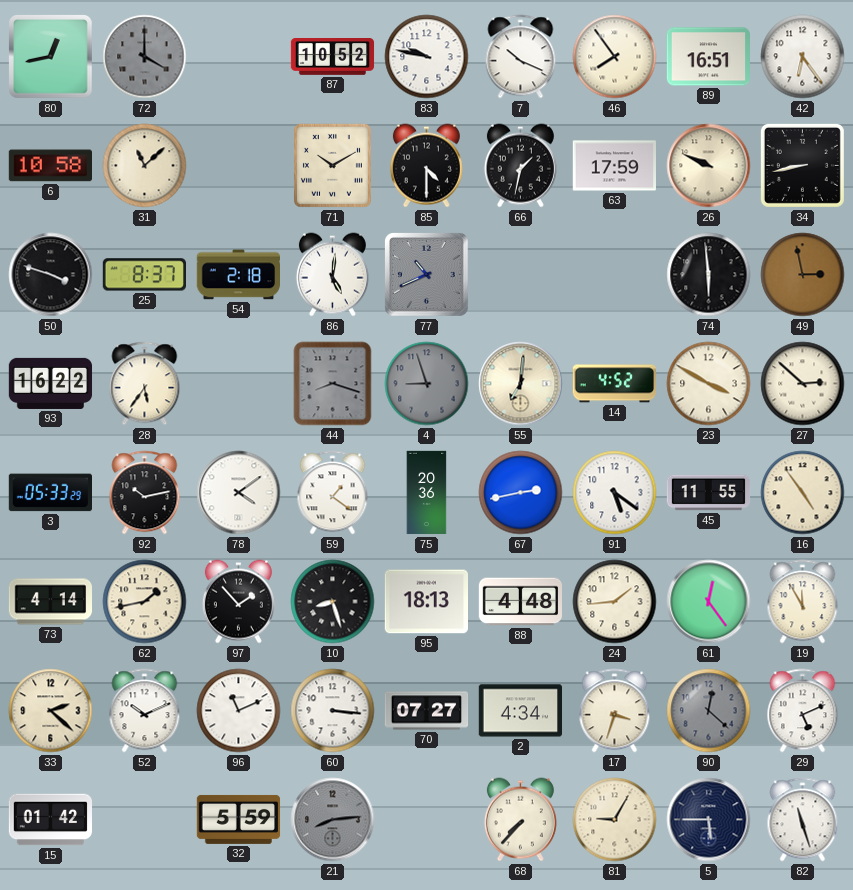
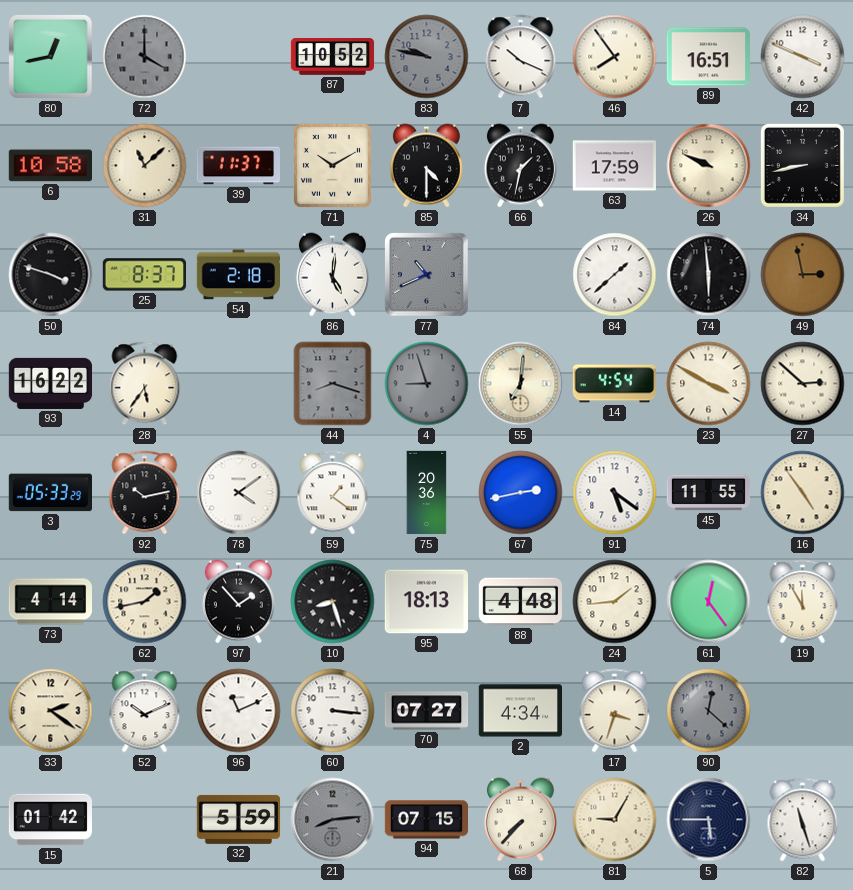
83 dial: white -> grey
42: 6:24 -> 3:49
39: none -> 11:37
84: none -> 1:38
14: 4:52 -> 4:54
33: 2:22 -> 2:21
29: 5:11 -> none
94: none -> 07:15
